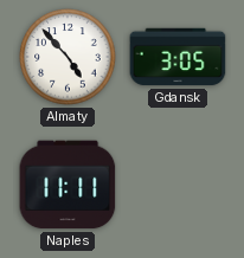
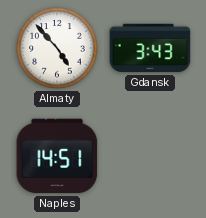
Gdansk: 3:05 -> 3:43
Naples: 11:11 -> 14:51
